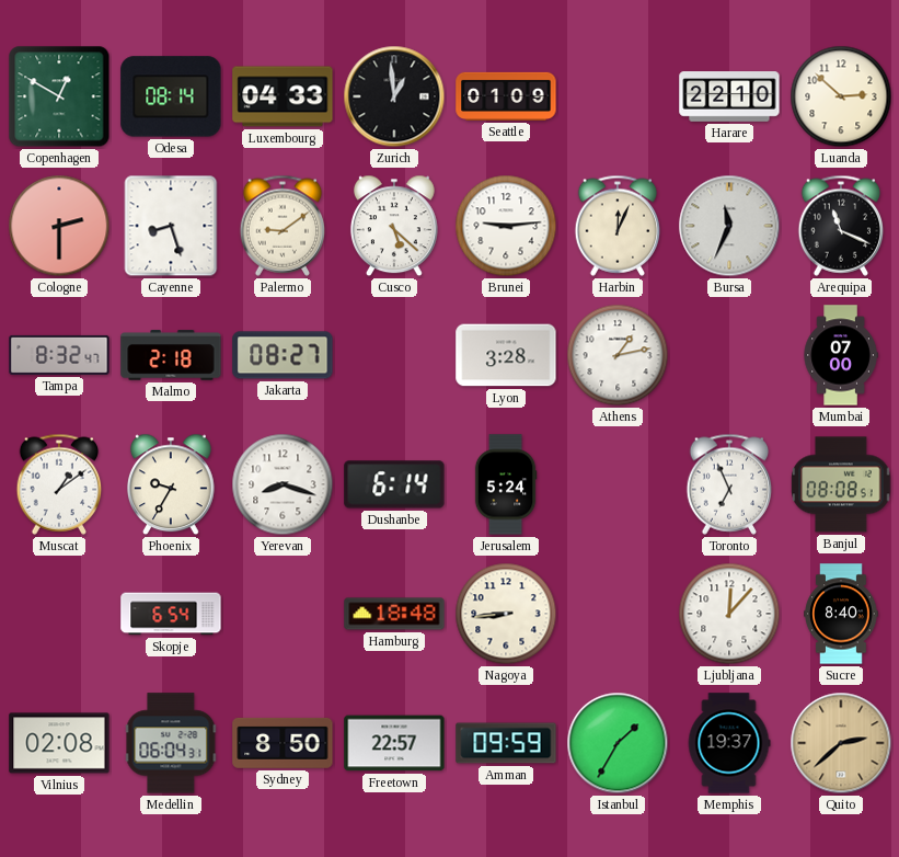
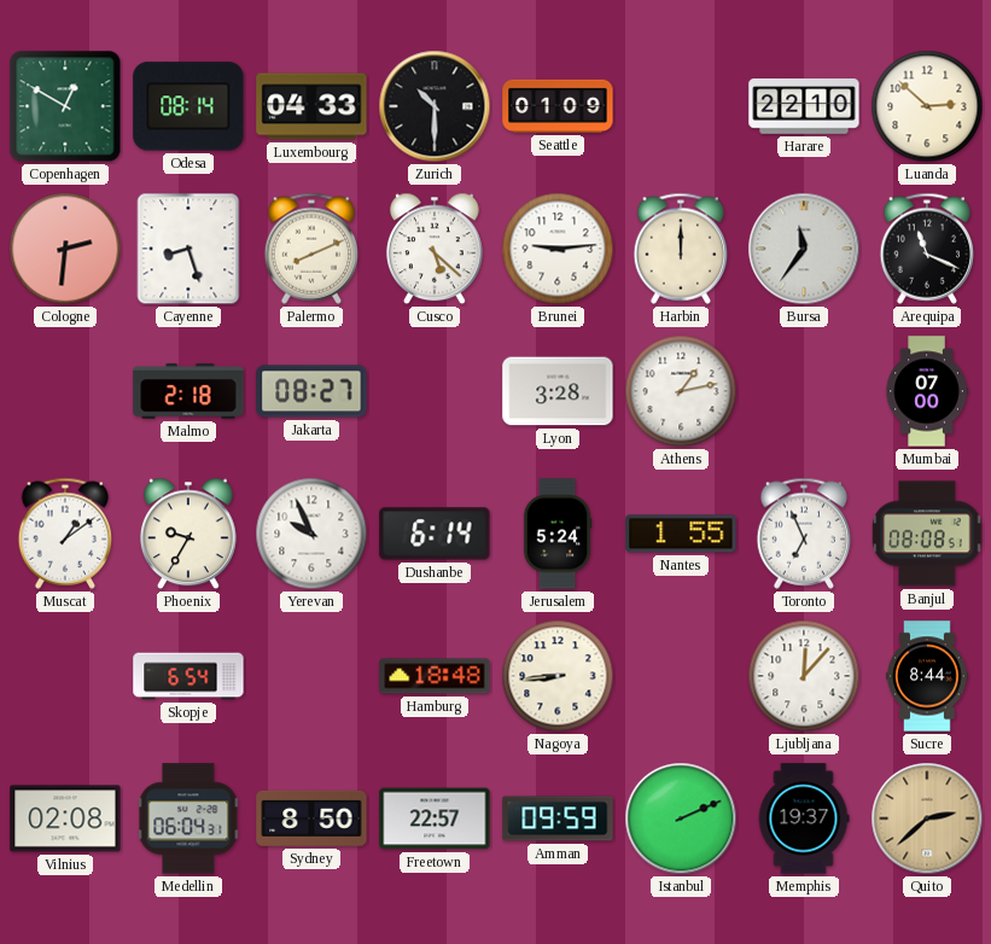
Zurich: 12:59 -> 10:30
Cologne: 2:30 -> 2:31
Palermo: 9:09 -> 8:11
Harbin: 12:04 -> 12:00
Bursa: 11:34 -> 11:36
Tampa: 8:32 -> none
Yerevan: 8:18 -> 9:56
Nantes: none -> 1:55
Sucre: 8:40 -> 8:44
Istanbul: 1:35 -> 2:11
